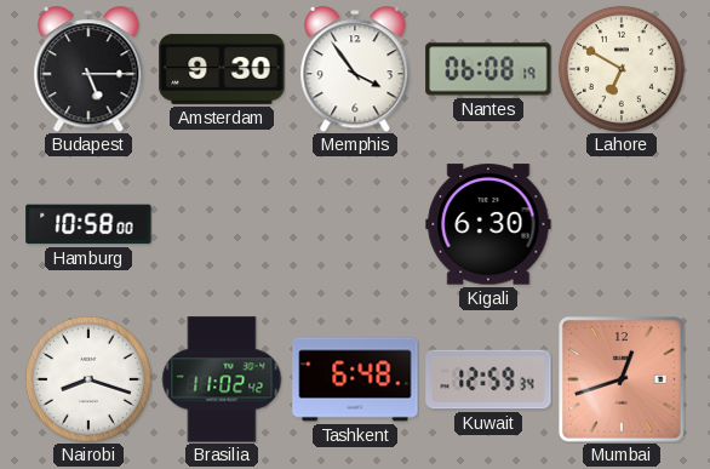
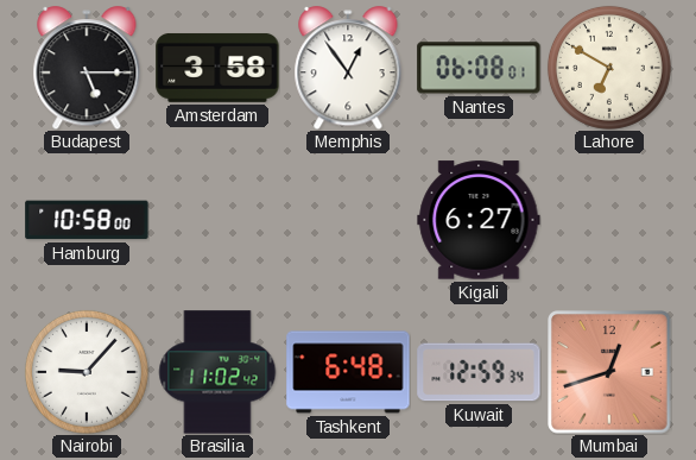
Amsterdam: 9:30 -> 3:58
Memphis: 3:54 -> 12:54
Nantes: 06:08:19 -> 06:08:01
Kigali: 6:30 -> 6:27
Nairobi: 8:18 -> 9:07
